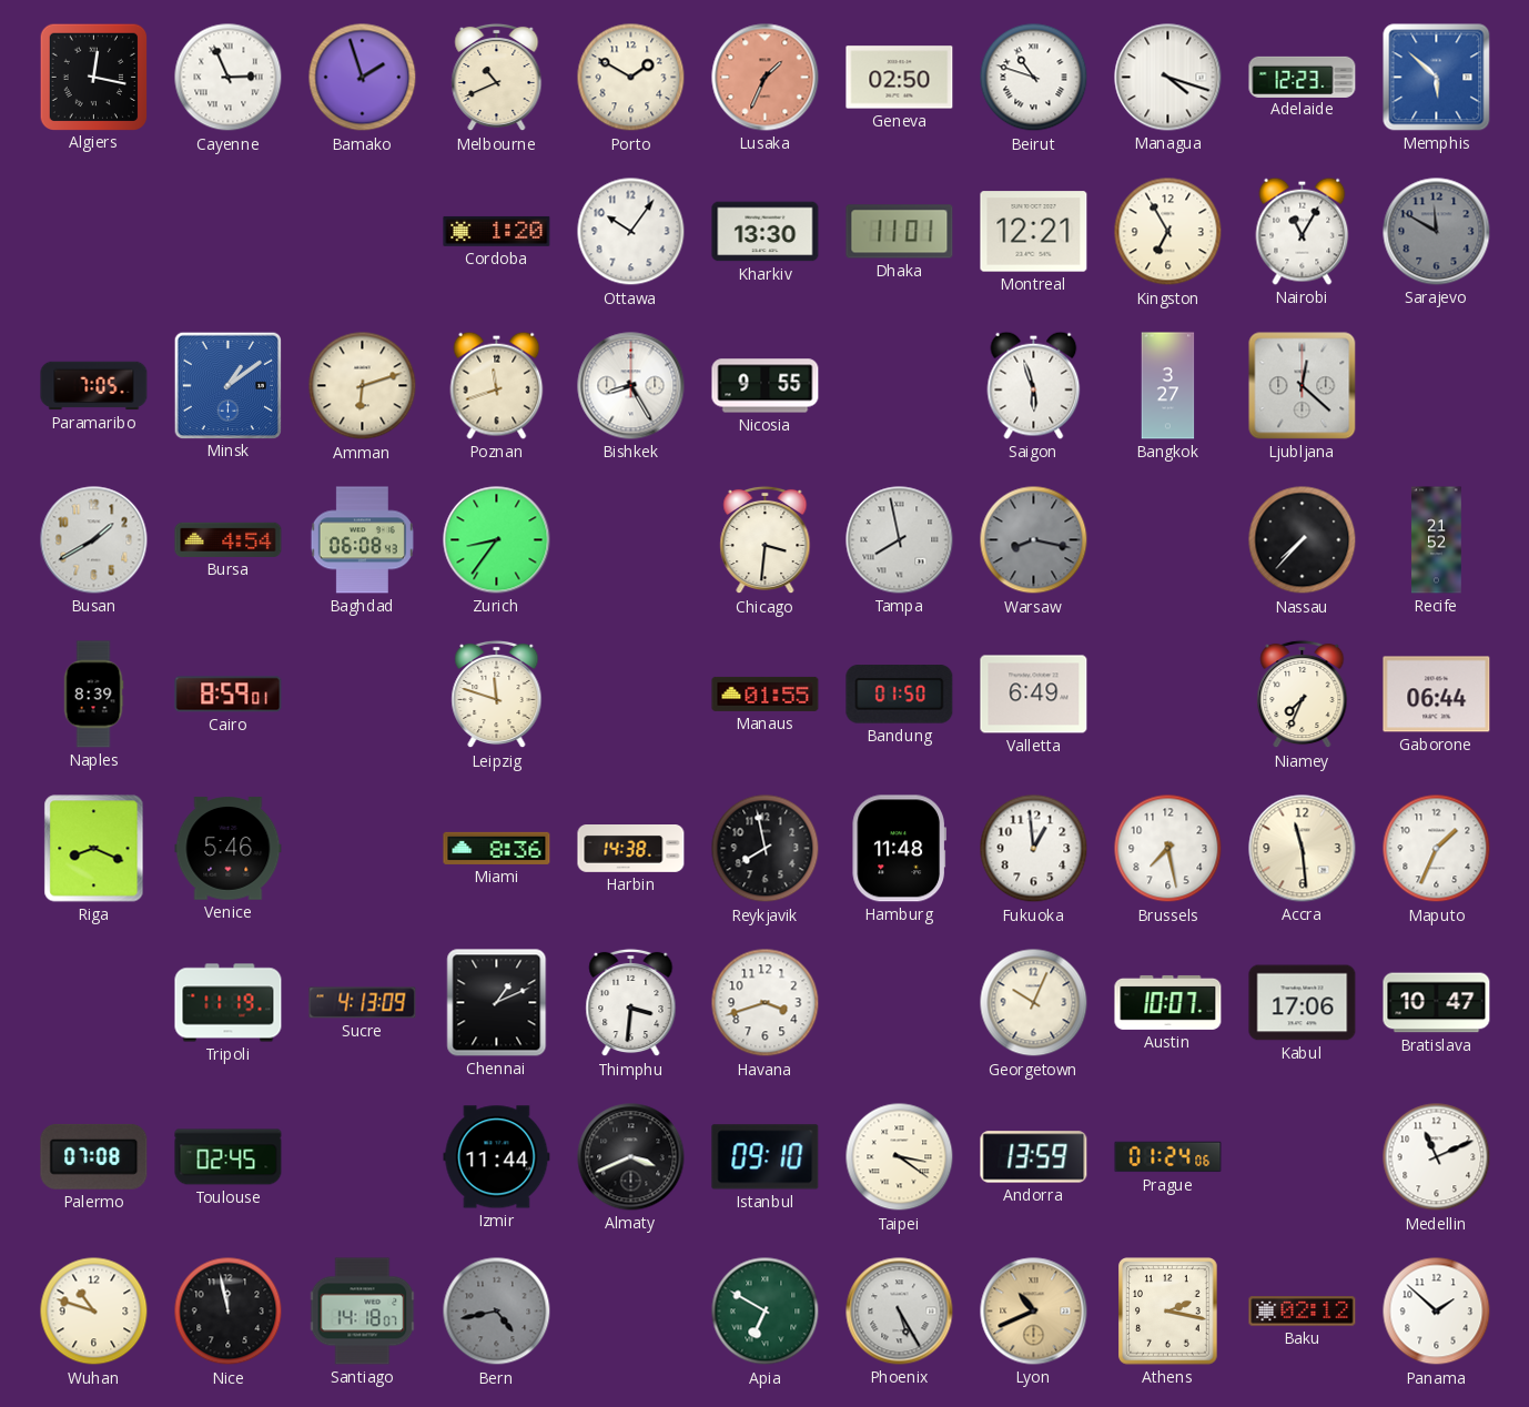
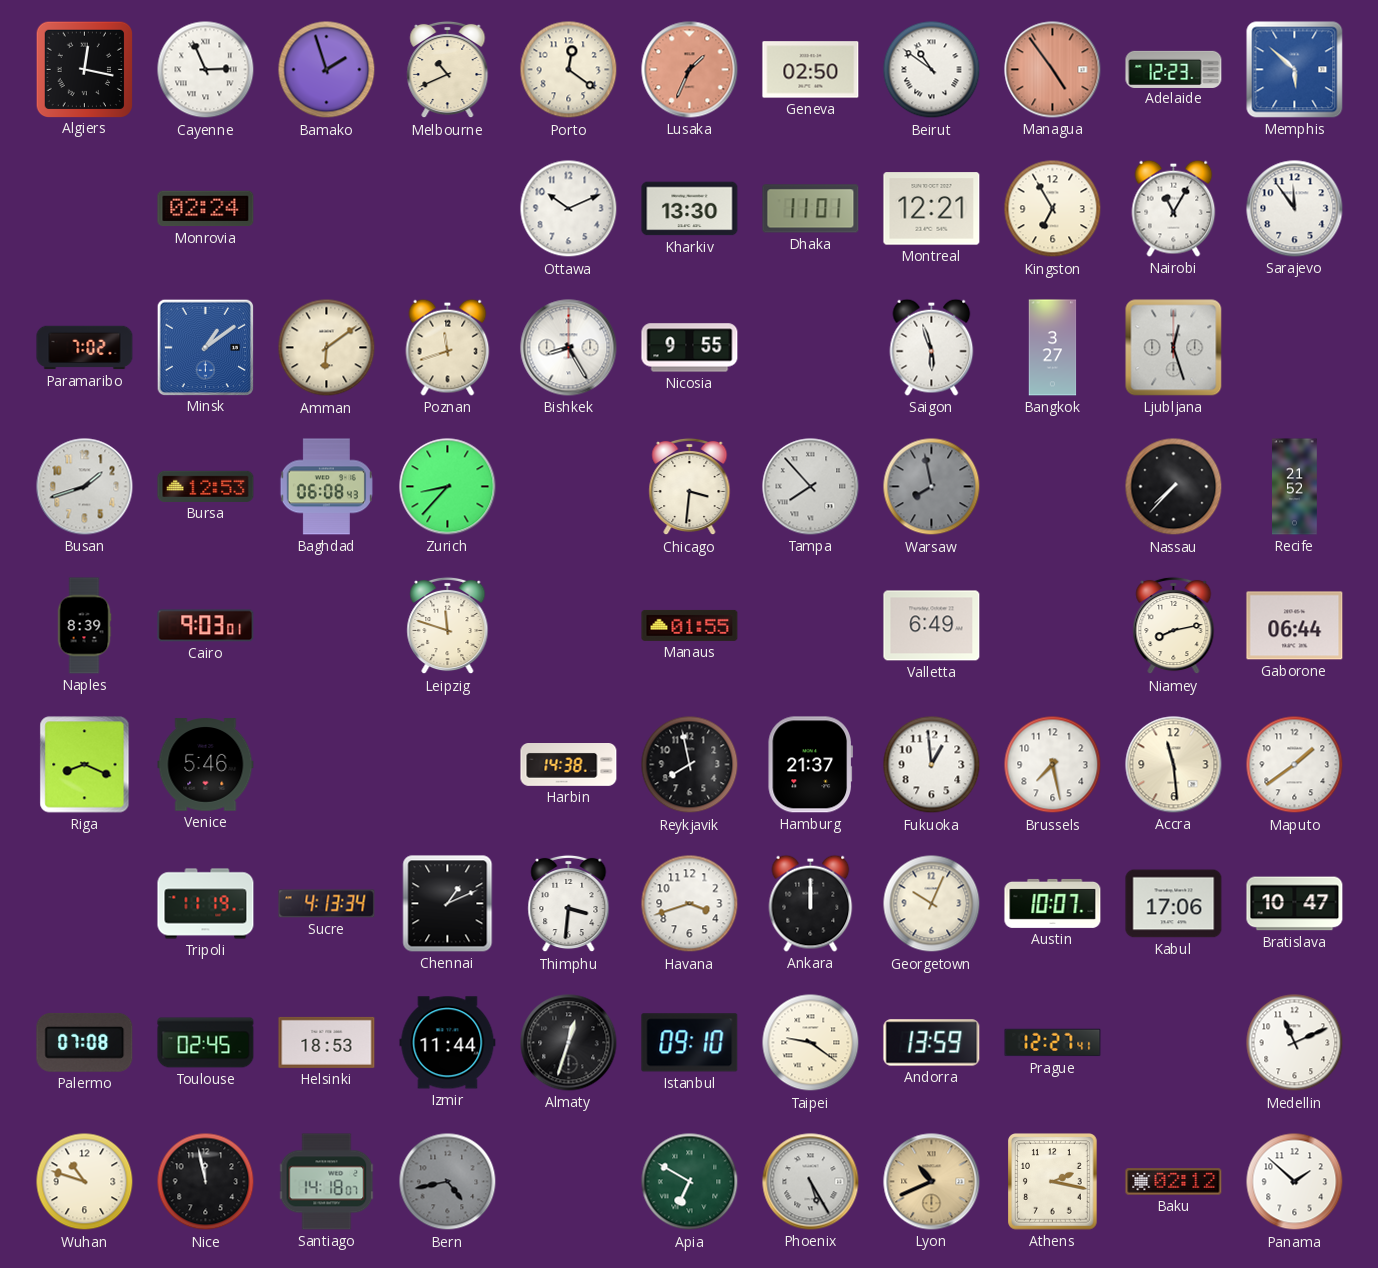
Porto: 1:50 -> 12:21
Beirut: 10:48 -> 10:51
Managua: 4:18 -> 4:54
Managua dial: white -> salmon
Monrovia: none -> 02:24
Cordoba: 1:20 -> none
Ottawa: 10:06 -> 10:11
Sarajevo: 11:50 -> 11:54
Sarajevo dial: grey -> white
Paramaribo: 7:05 -> 7:02
Amman: 6:12 -> 6:09
Ljubljana: 12:22 -> 12:27
Busan: 1:40 -> 1:42
Bursa: 4:54 -> 12:53
Zurich: 8:36 -> 8:37
Tampa: 7:58 -> 7:53
Warsaw: 8:17 -> 7:58
Cairo: 8:59 -> 9:03
Bandung: 01:50 -> none
Niamey: 7:34 -> 8:13
Miami: 8:36 -> none
Hamburg: 11:48 -> 21:37
Maputo: 1:34 -> 1:39
Sucre: 4:13:09 -> 4:13:34
Ankara: none -> 12:00
Helsinki: none -> 18:53
Almaty: 3:41 -> 12:33
Taipei: 3:21 -> 9:21
Prague: 01:24 -> 12:27
